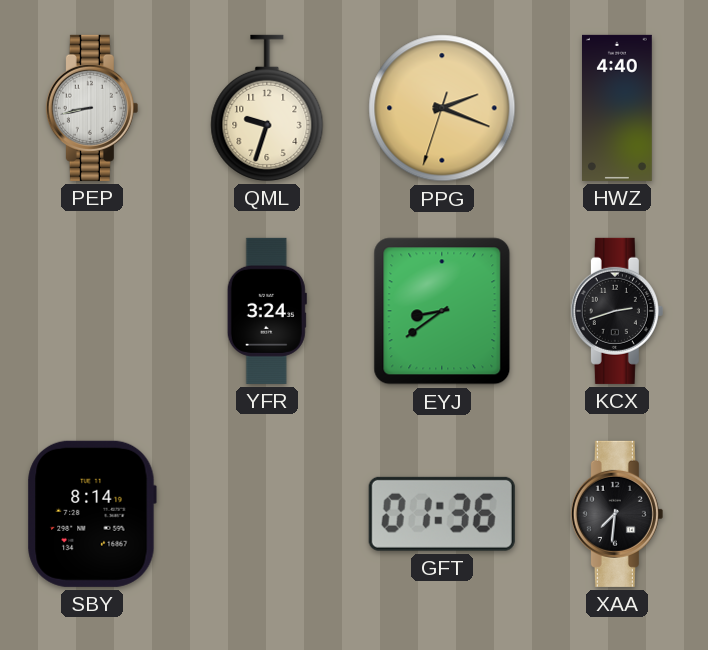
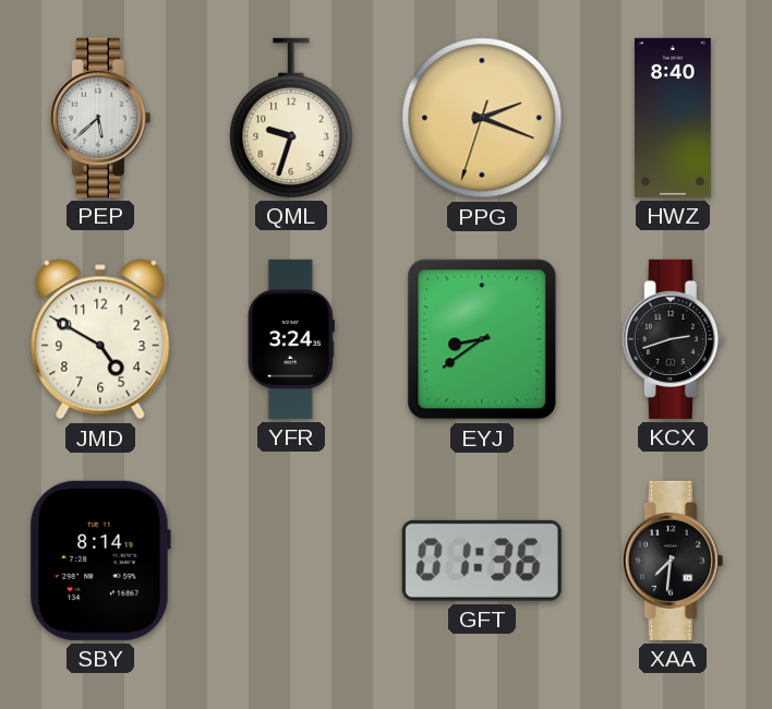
PEP: 8:43 -> 5:38
HWZ: 4:40 -> 8:40
JMD: none -> 4:50
